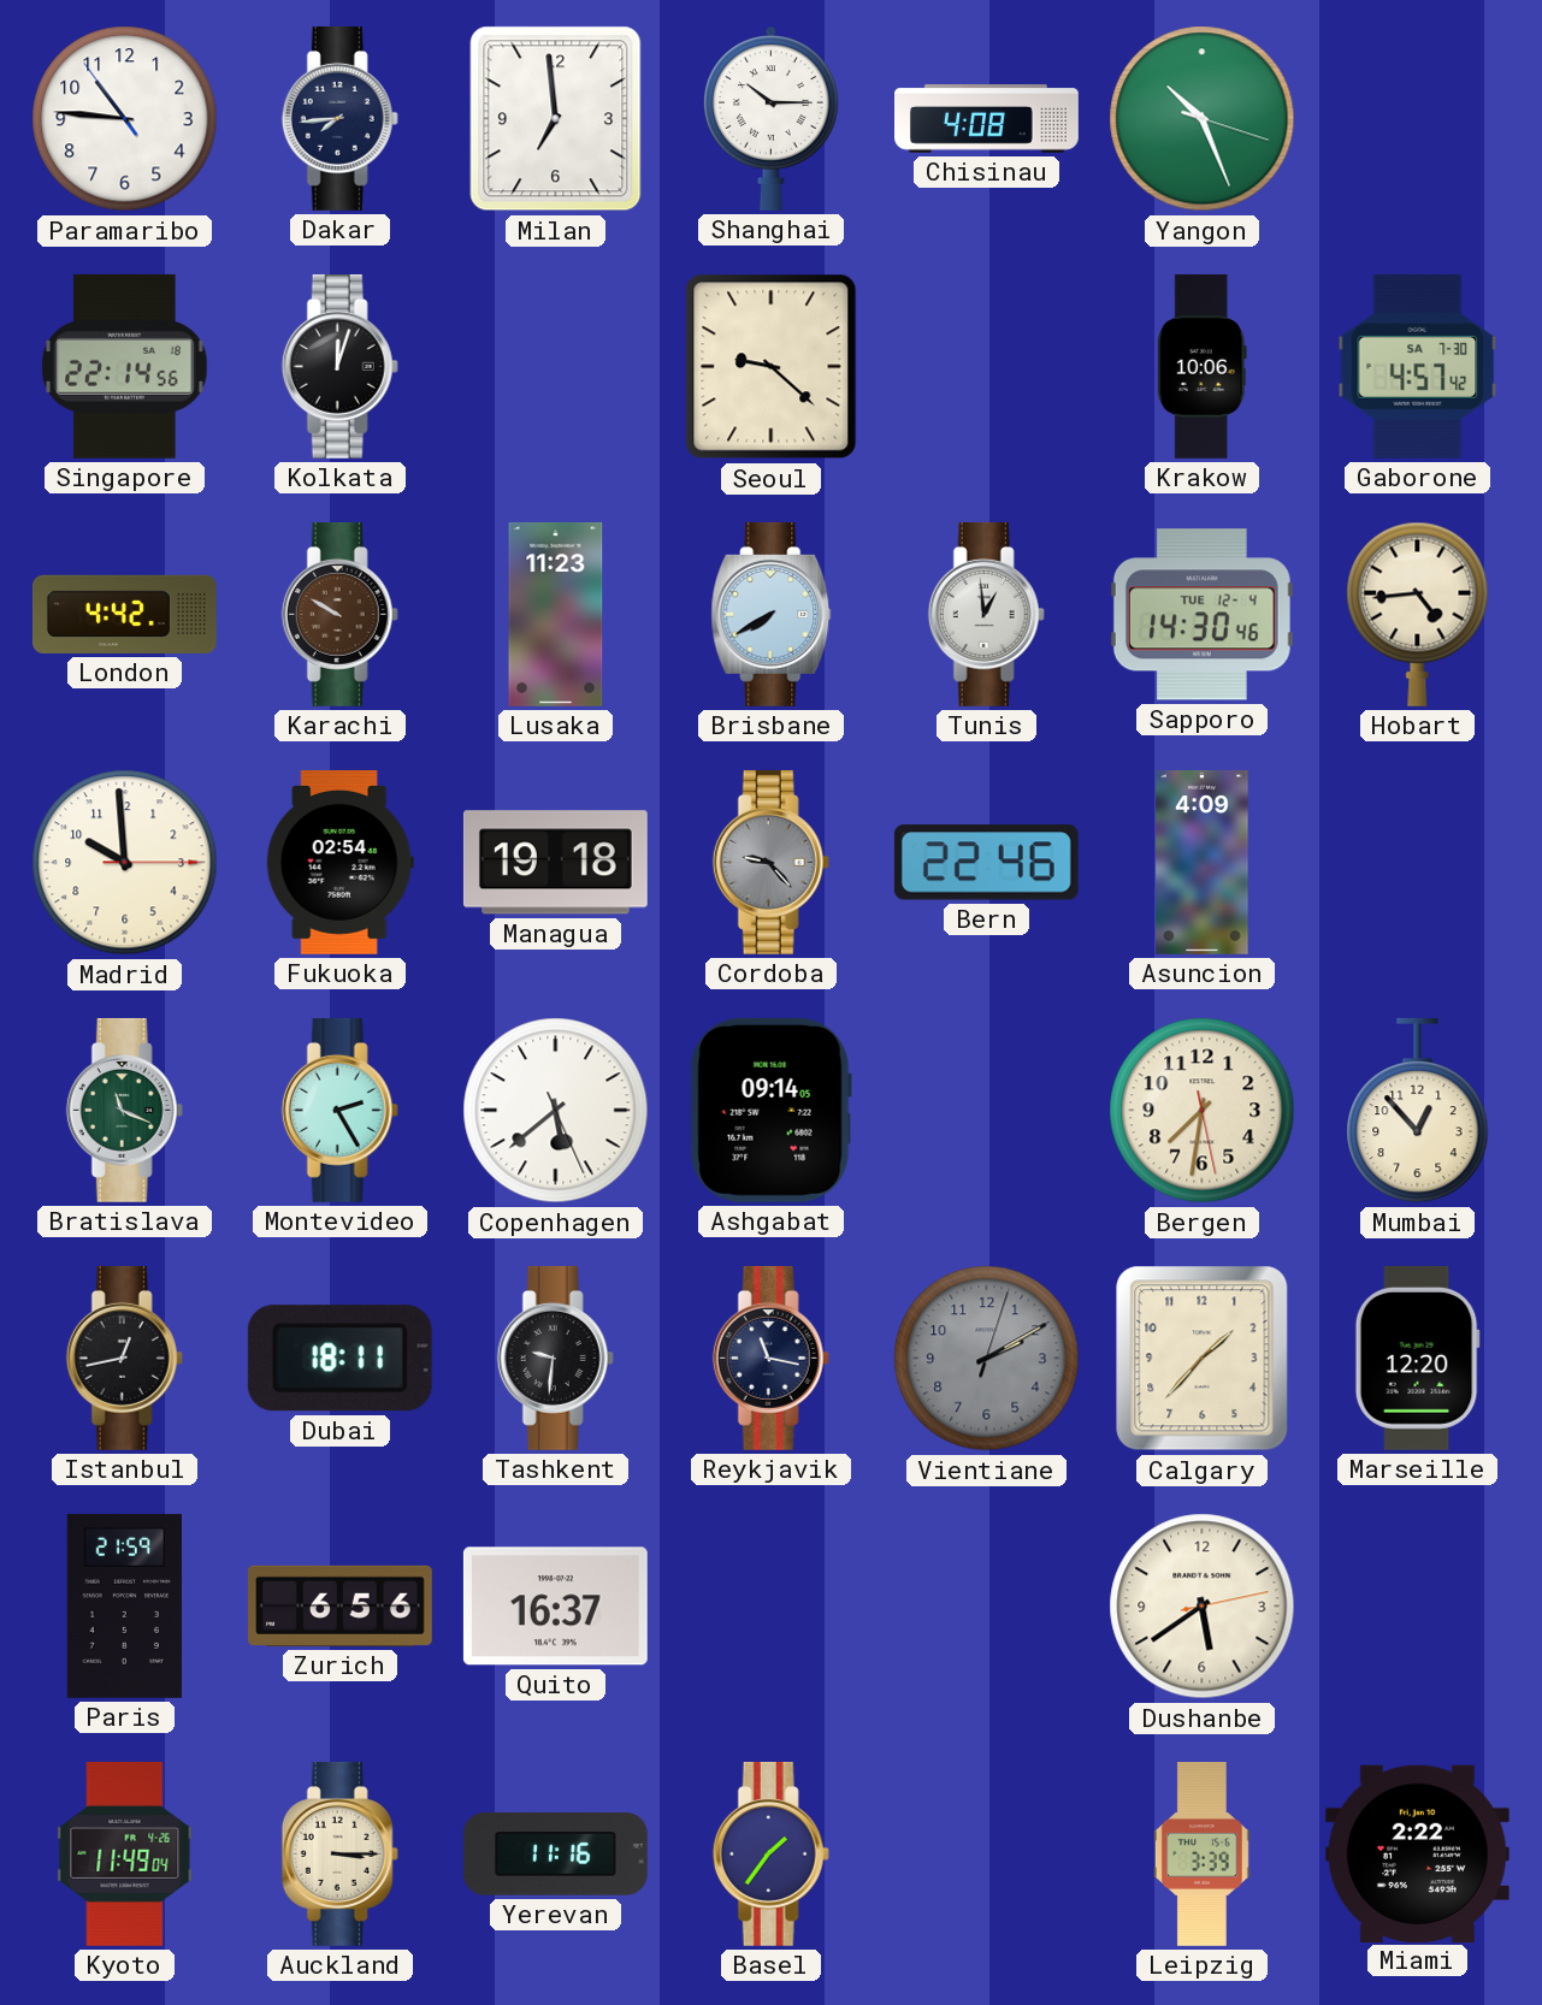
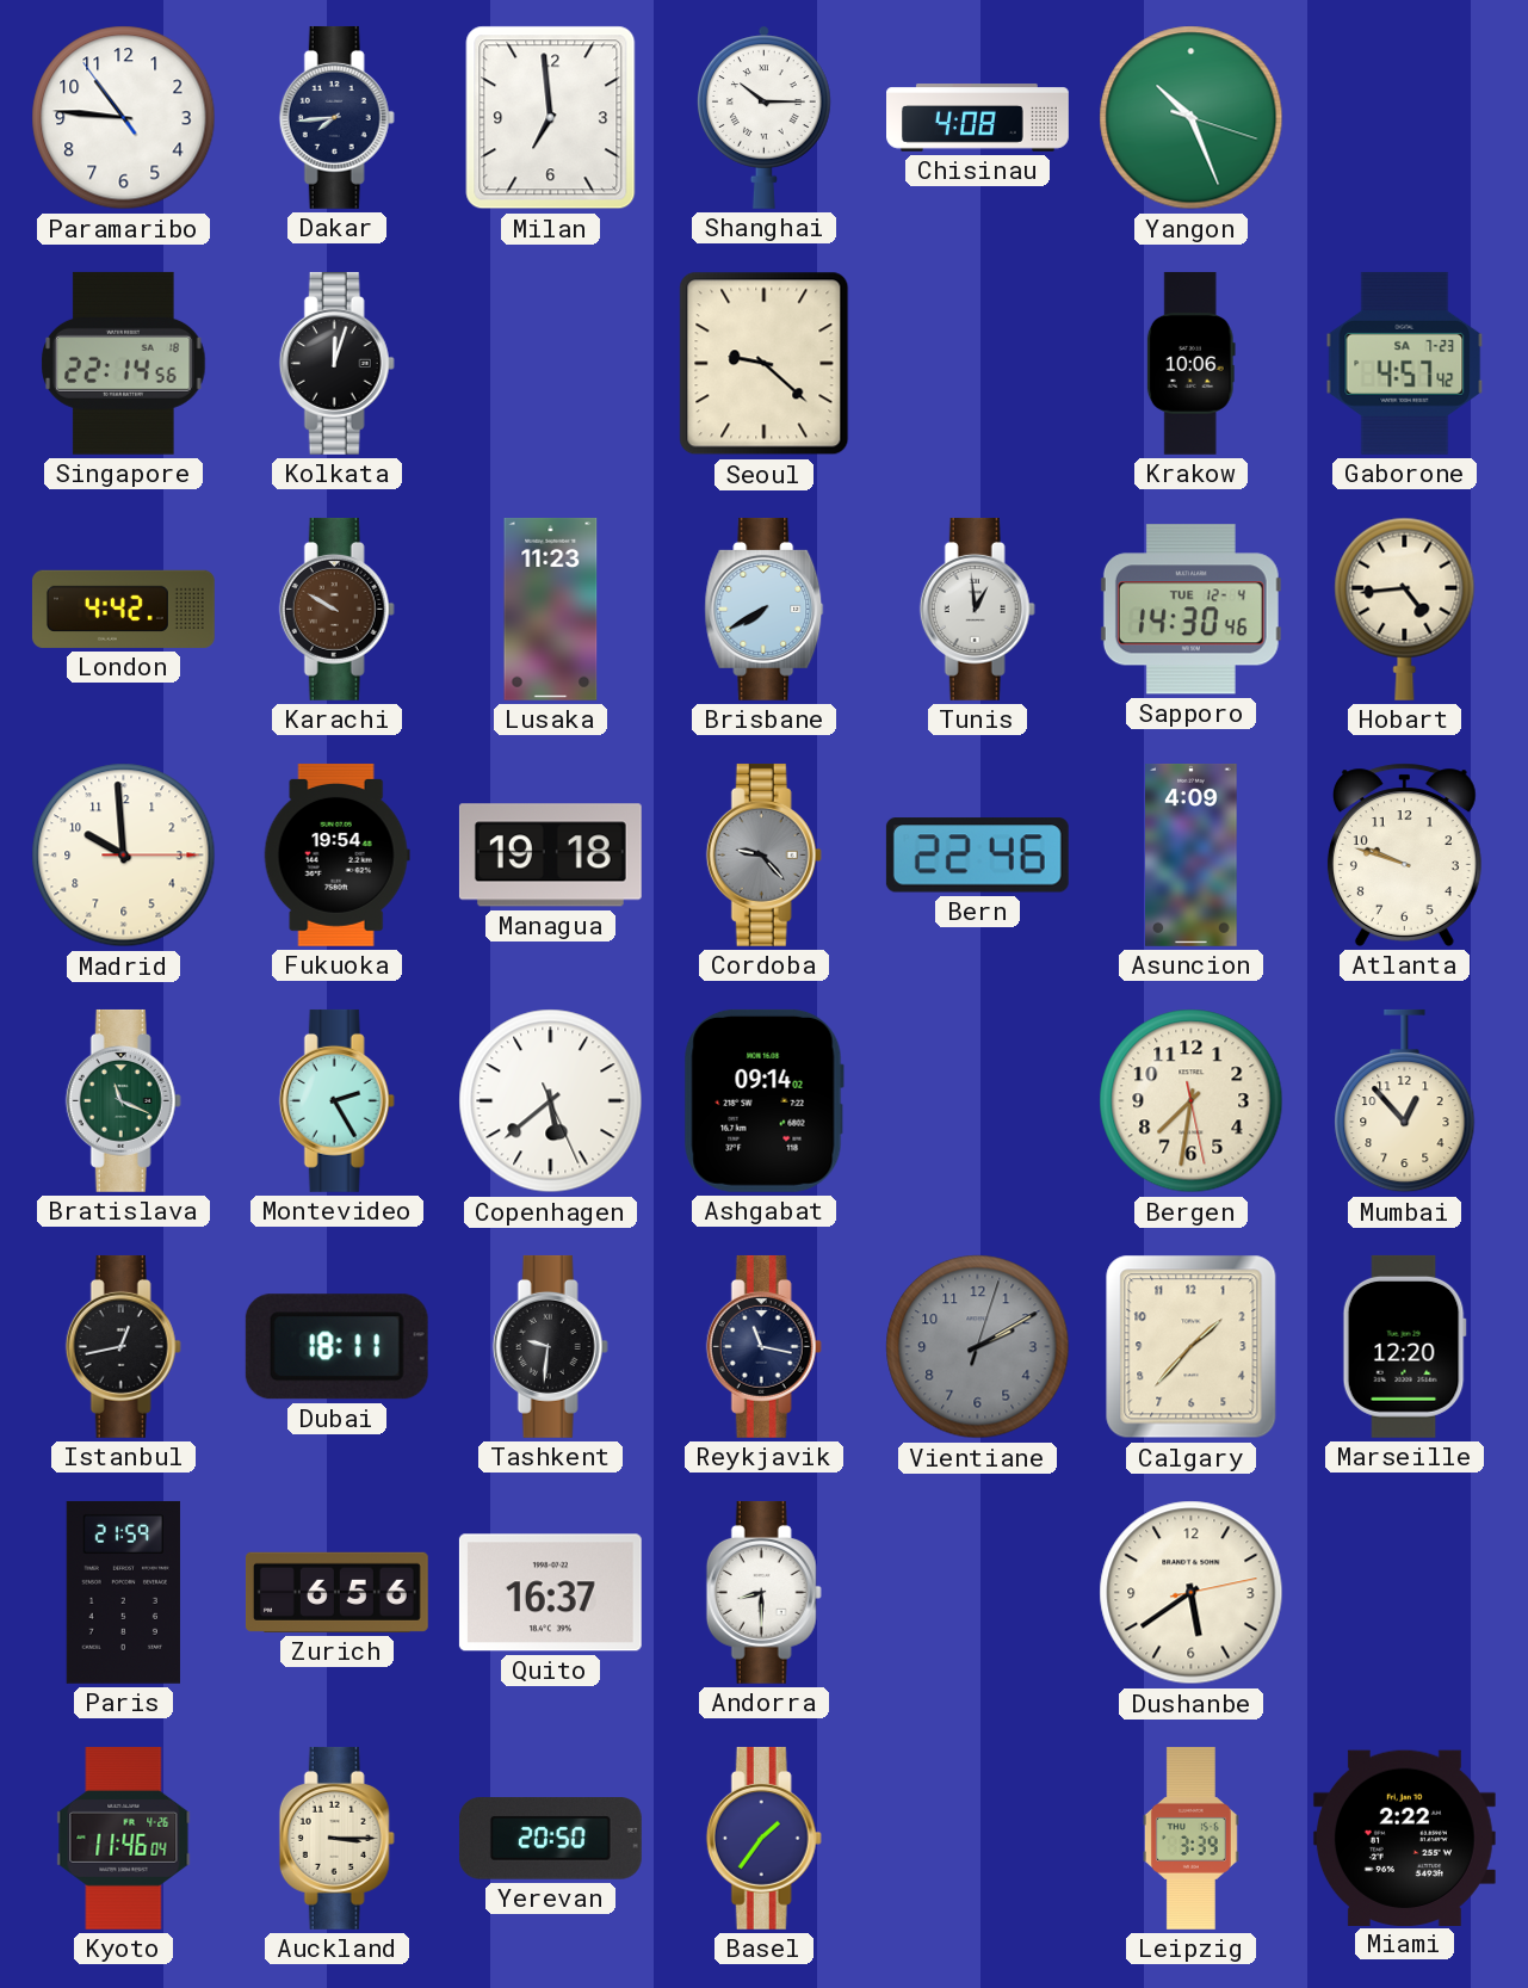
Gaborone date: SA 7-30 -> SA 7-23
Fukuoka: 02:54 -> 19:54
Atlanta: none -> 9:48
Ashgabat: 09:14:05 -> 09:14:02
Andorra: none -> 8:30
Kyoto: 11:49 -> 11:46
Yerevan: 11:16 -> 20:50
